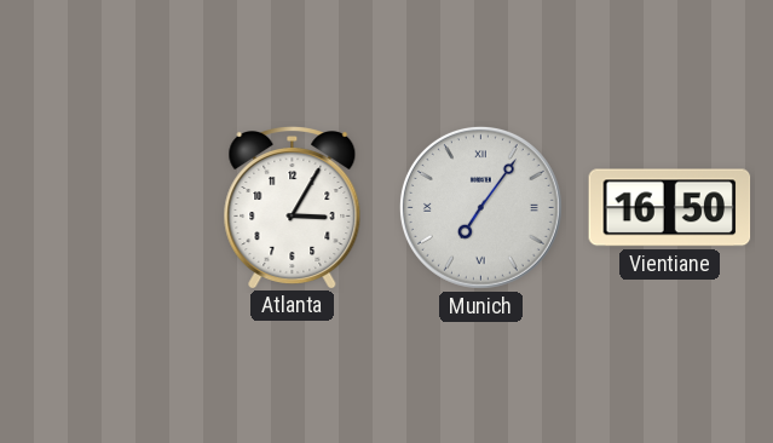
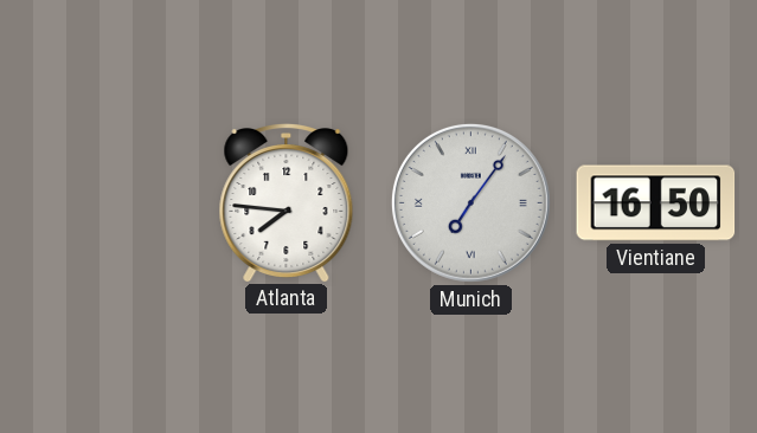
Atlanta: 3:05 -> 7:46
